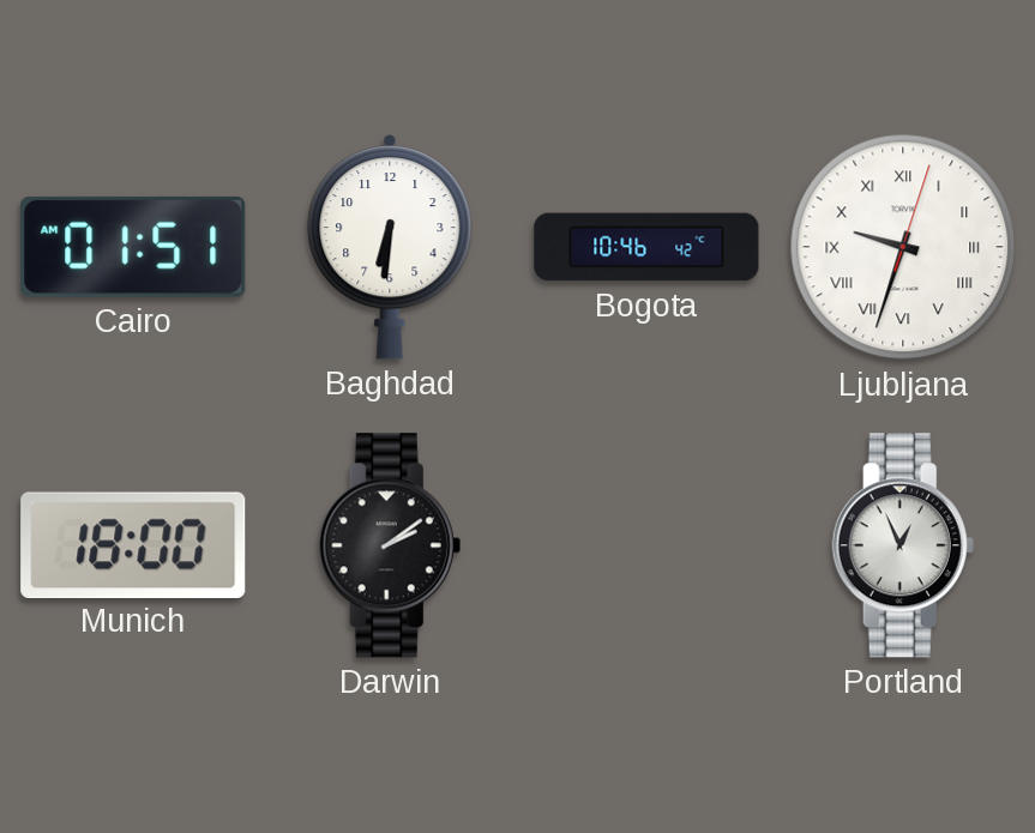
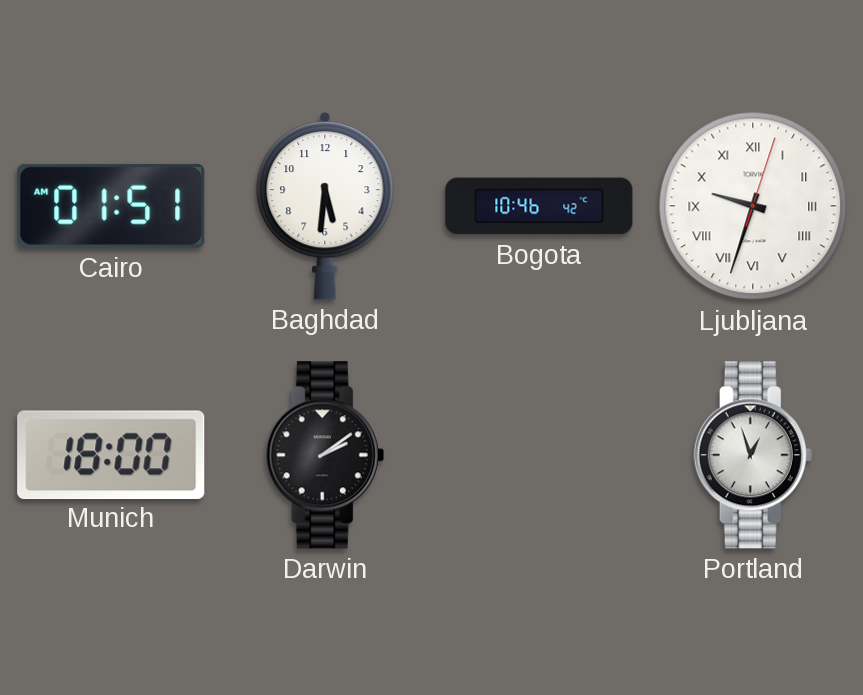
Baghdad: 6:31 -> 5:31
Portland: 12:56 -> 12:57
